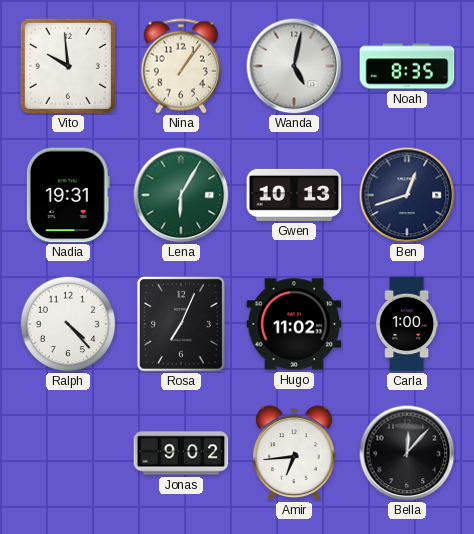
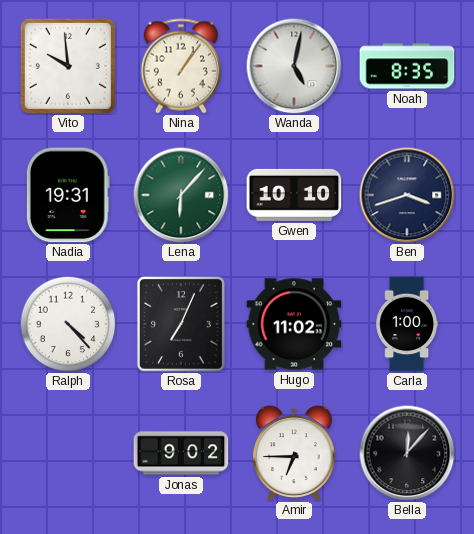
Lena: 6:05 -> 6:07
Gwen: 10:13 -> 10:10
Ben: 12:42 -> 3:42
Amir: 6:44 -> 6:45
